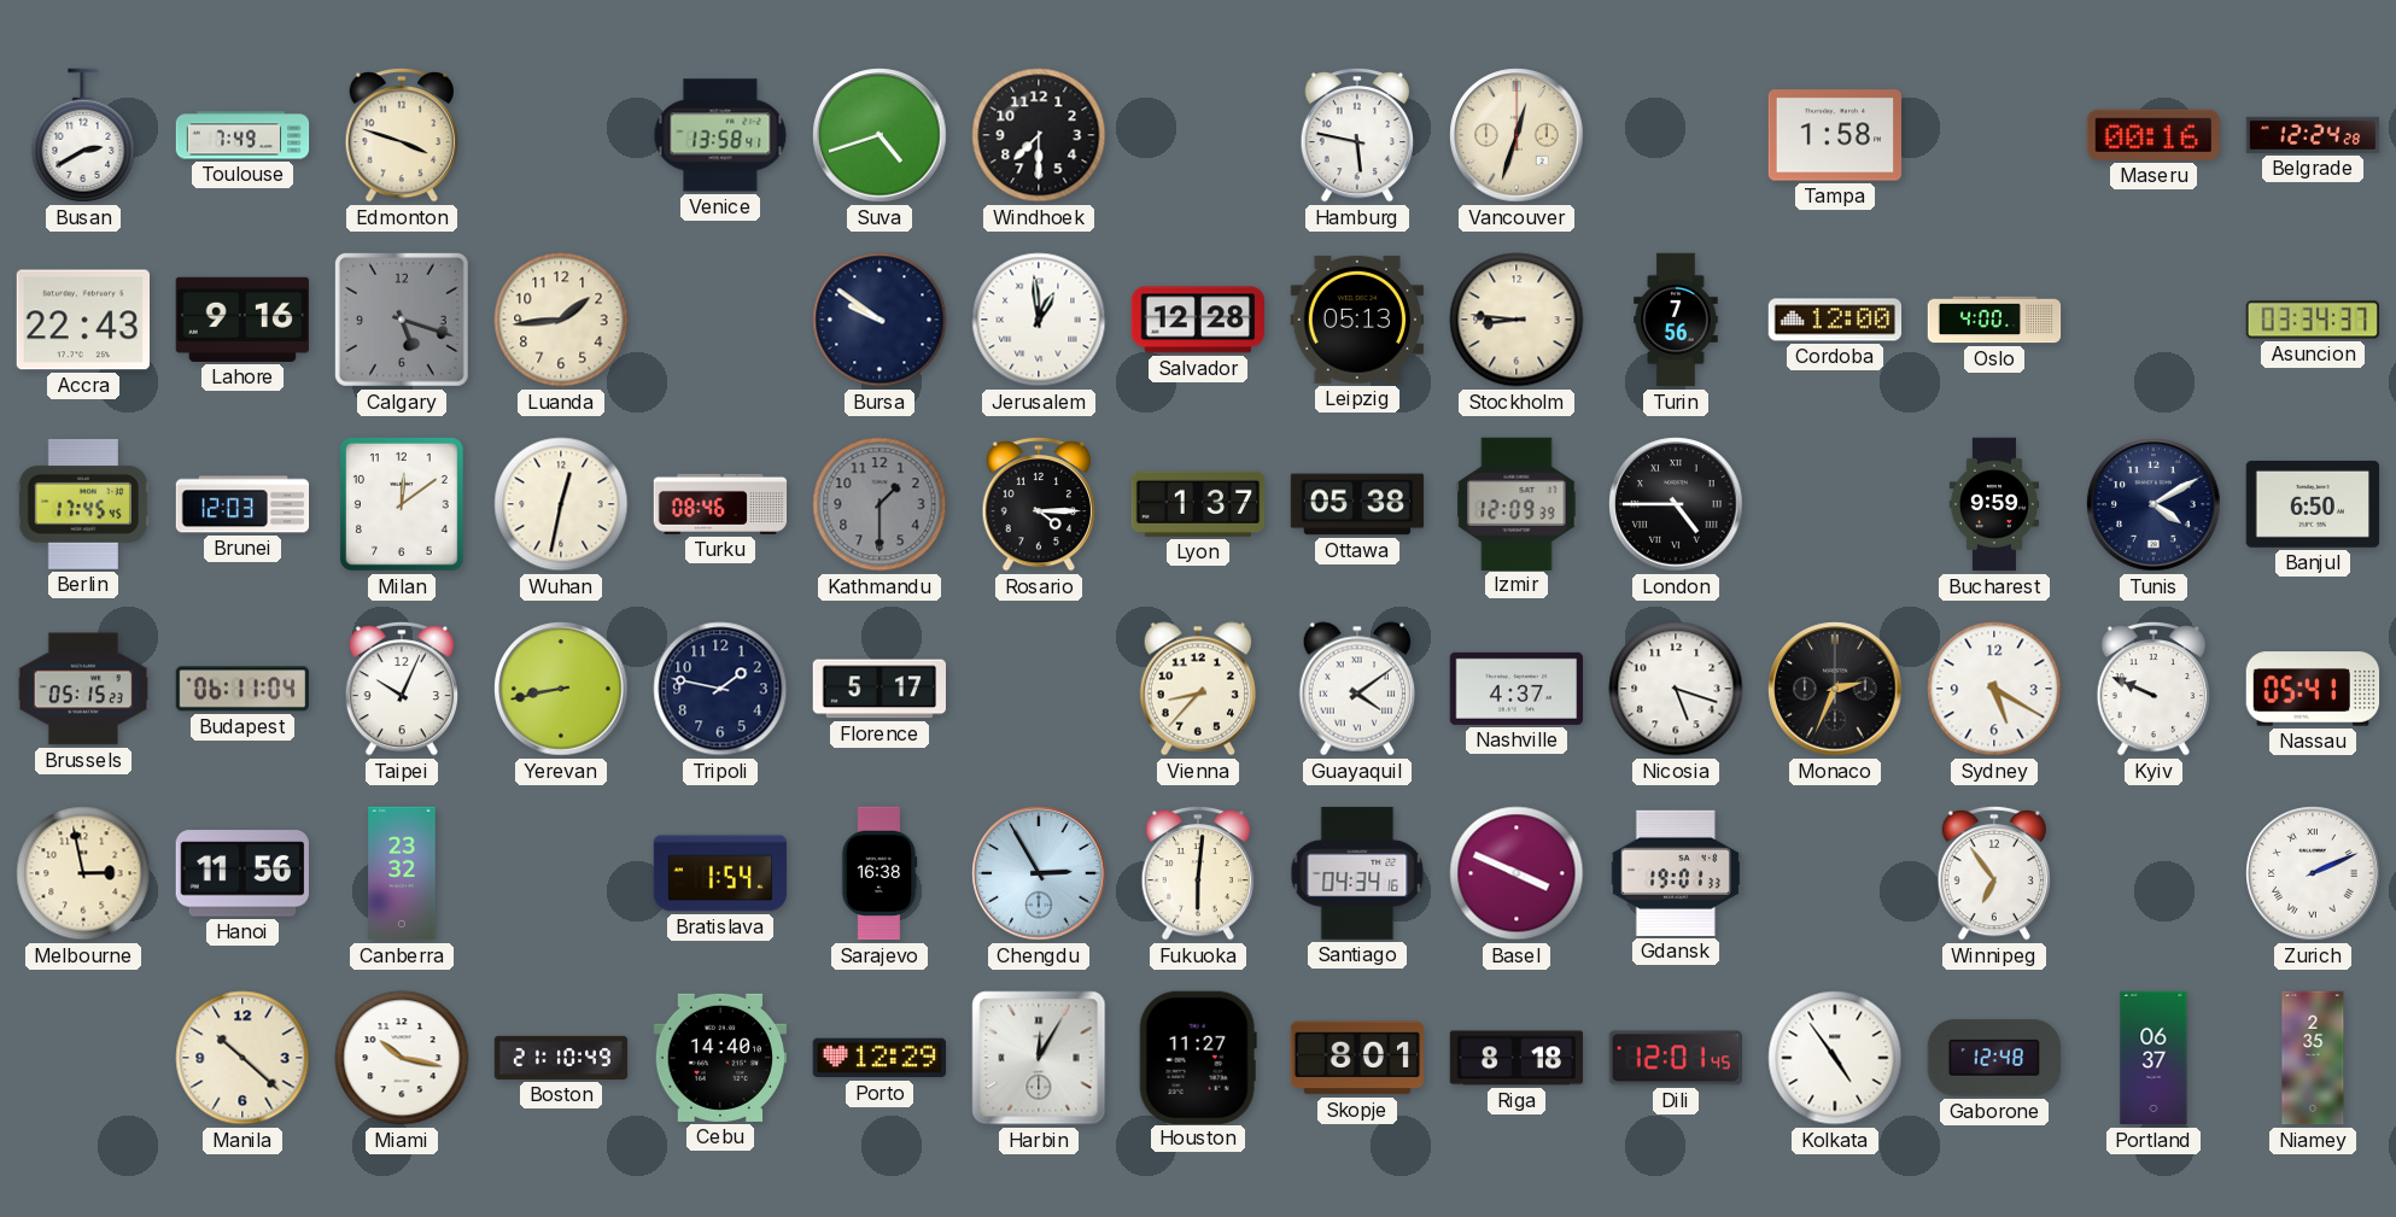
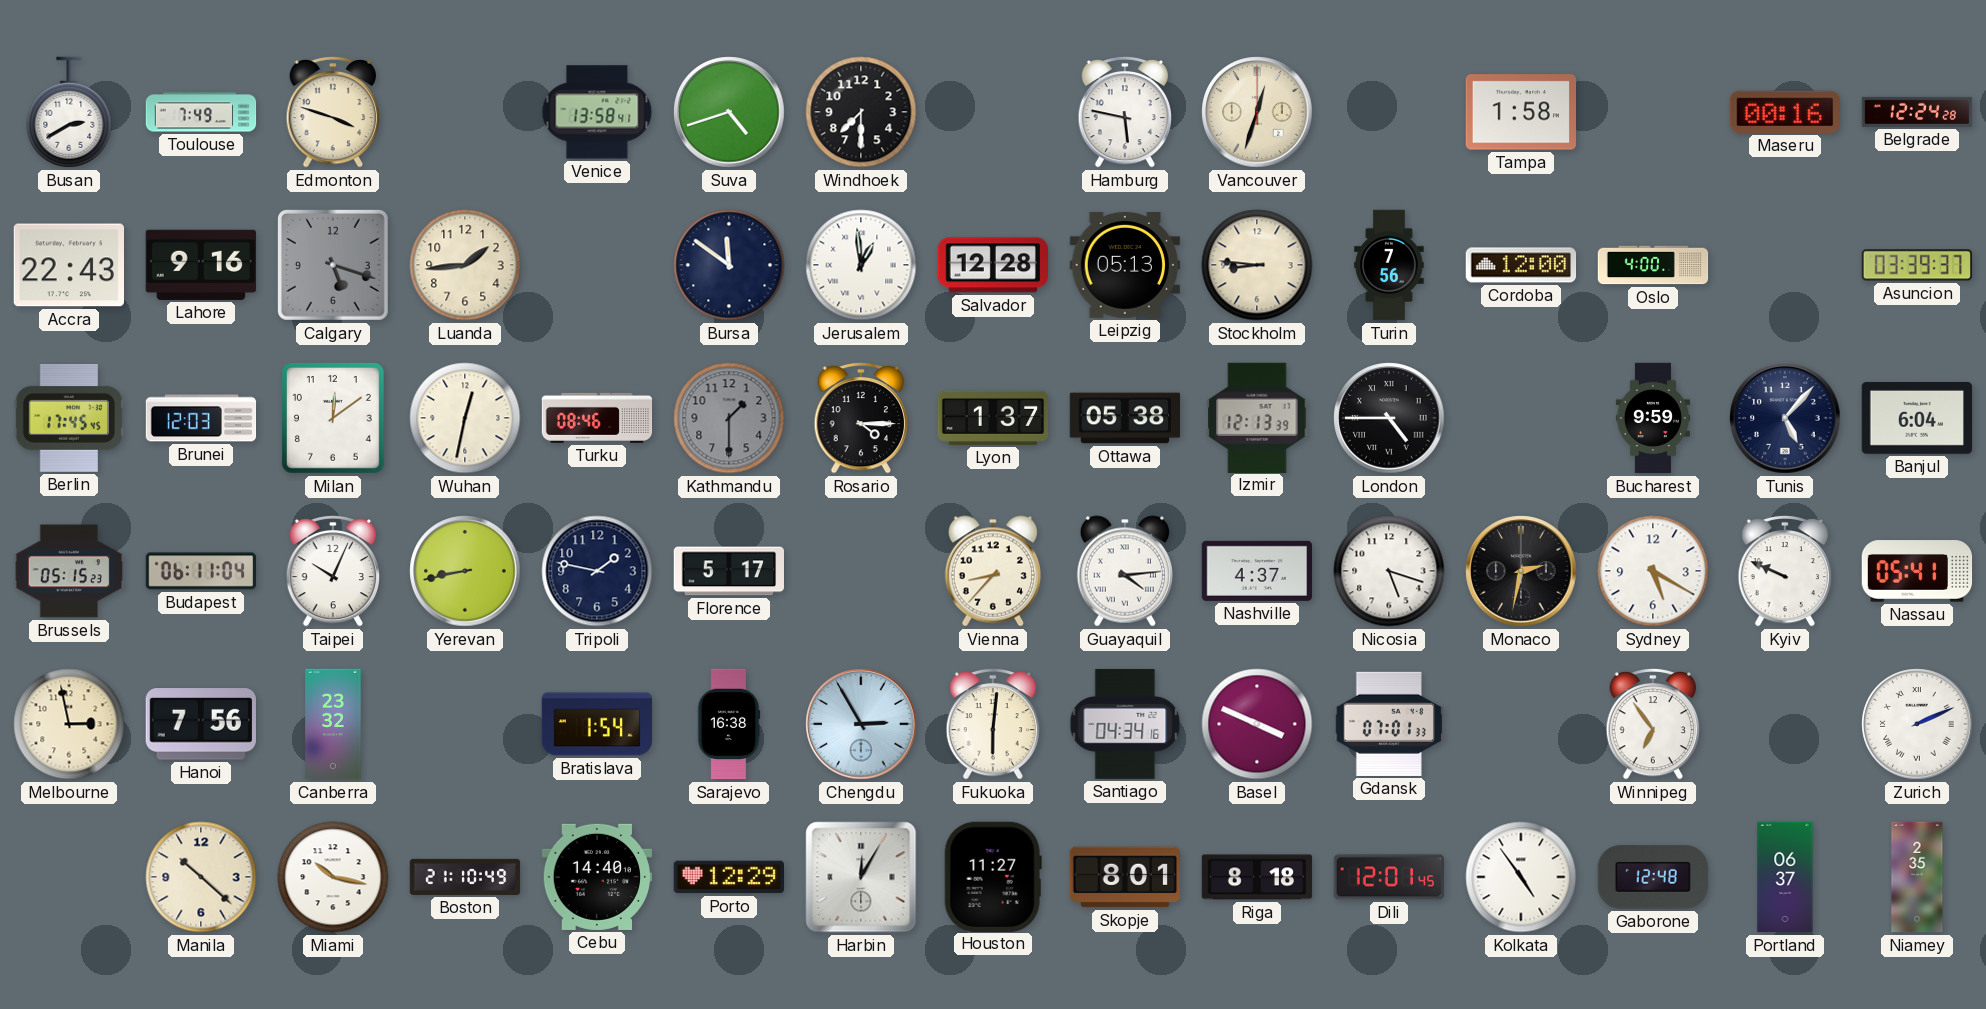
Bursa: 9:51 -> 11:51
Asuncion: 03:34 -> 03:39
Izmir: 12:09 -> 12:13
Tunis: 4:10 -> 5:07
Banjul: 6:50 -> 6:04
Guayaquil: 4:09 -> 4:14
Monaco: 2:34 -> 2:32
Hanoi: 11:56 -> 7:56
Gdansk: 19:01 -> 07:01
